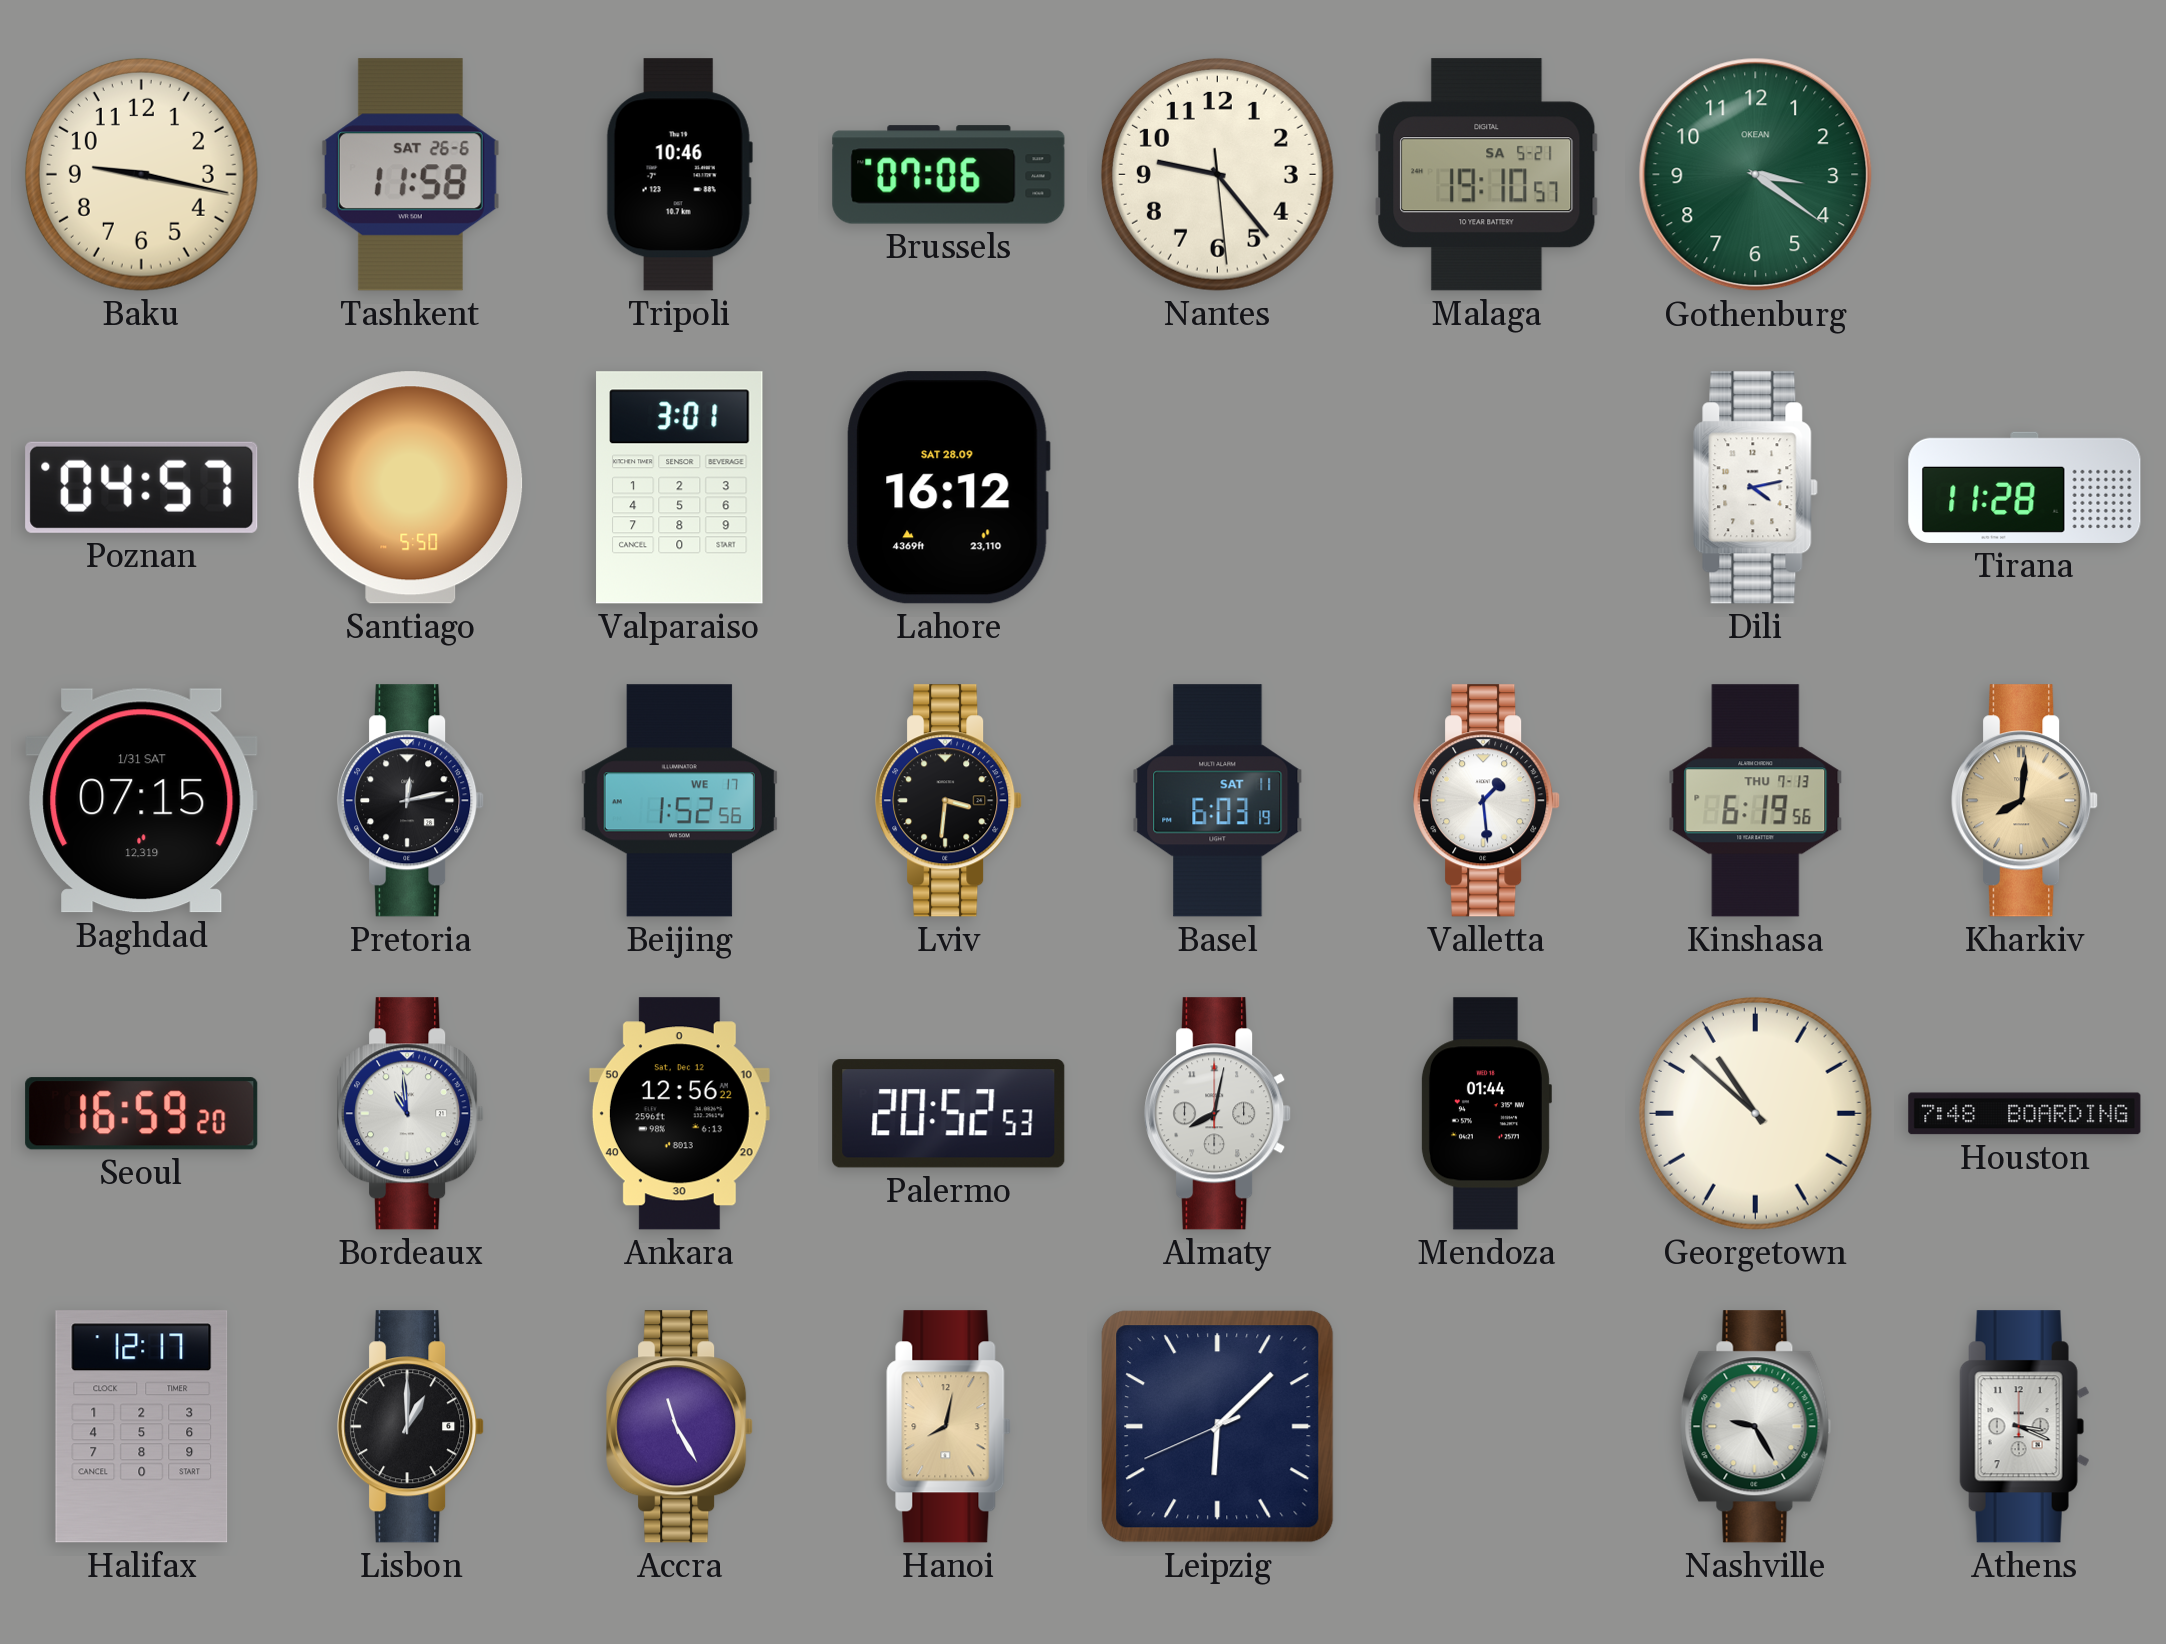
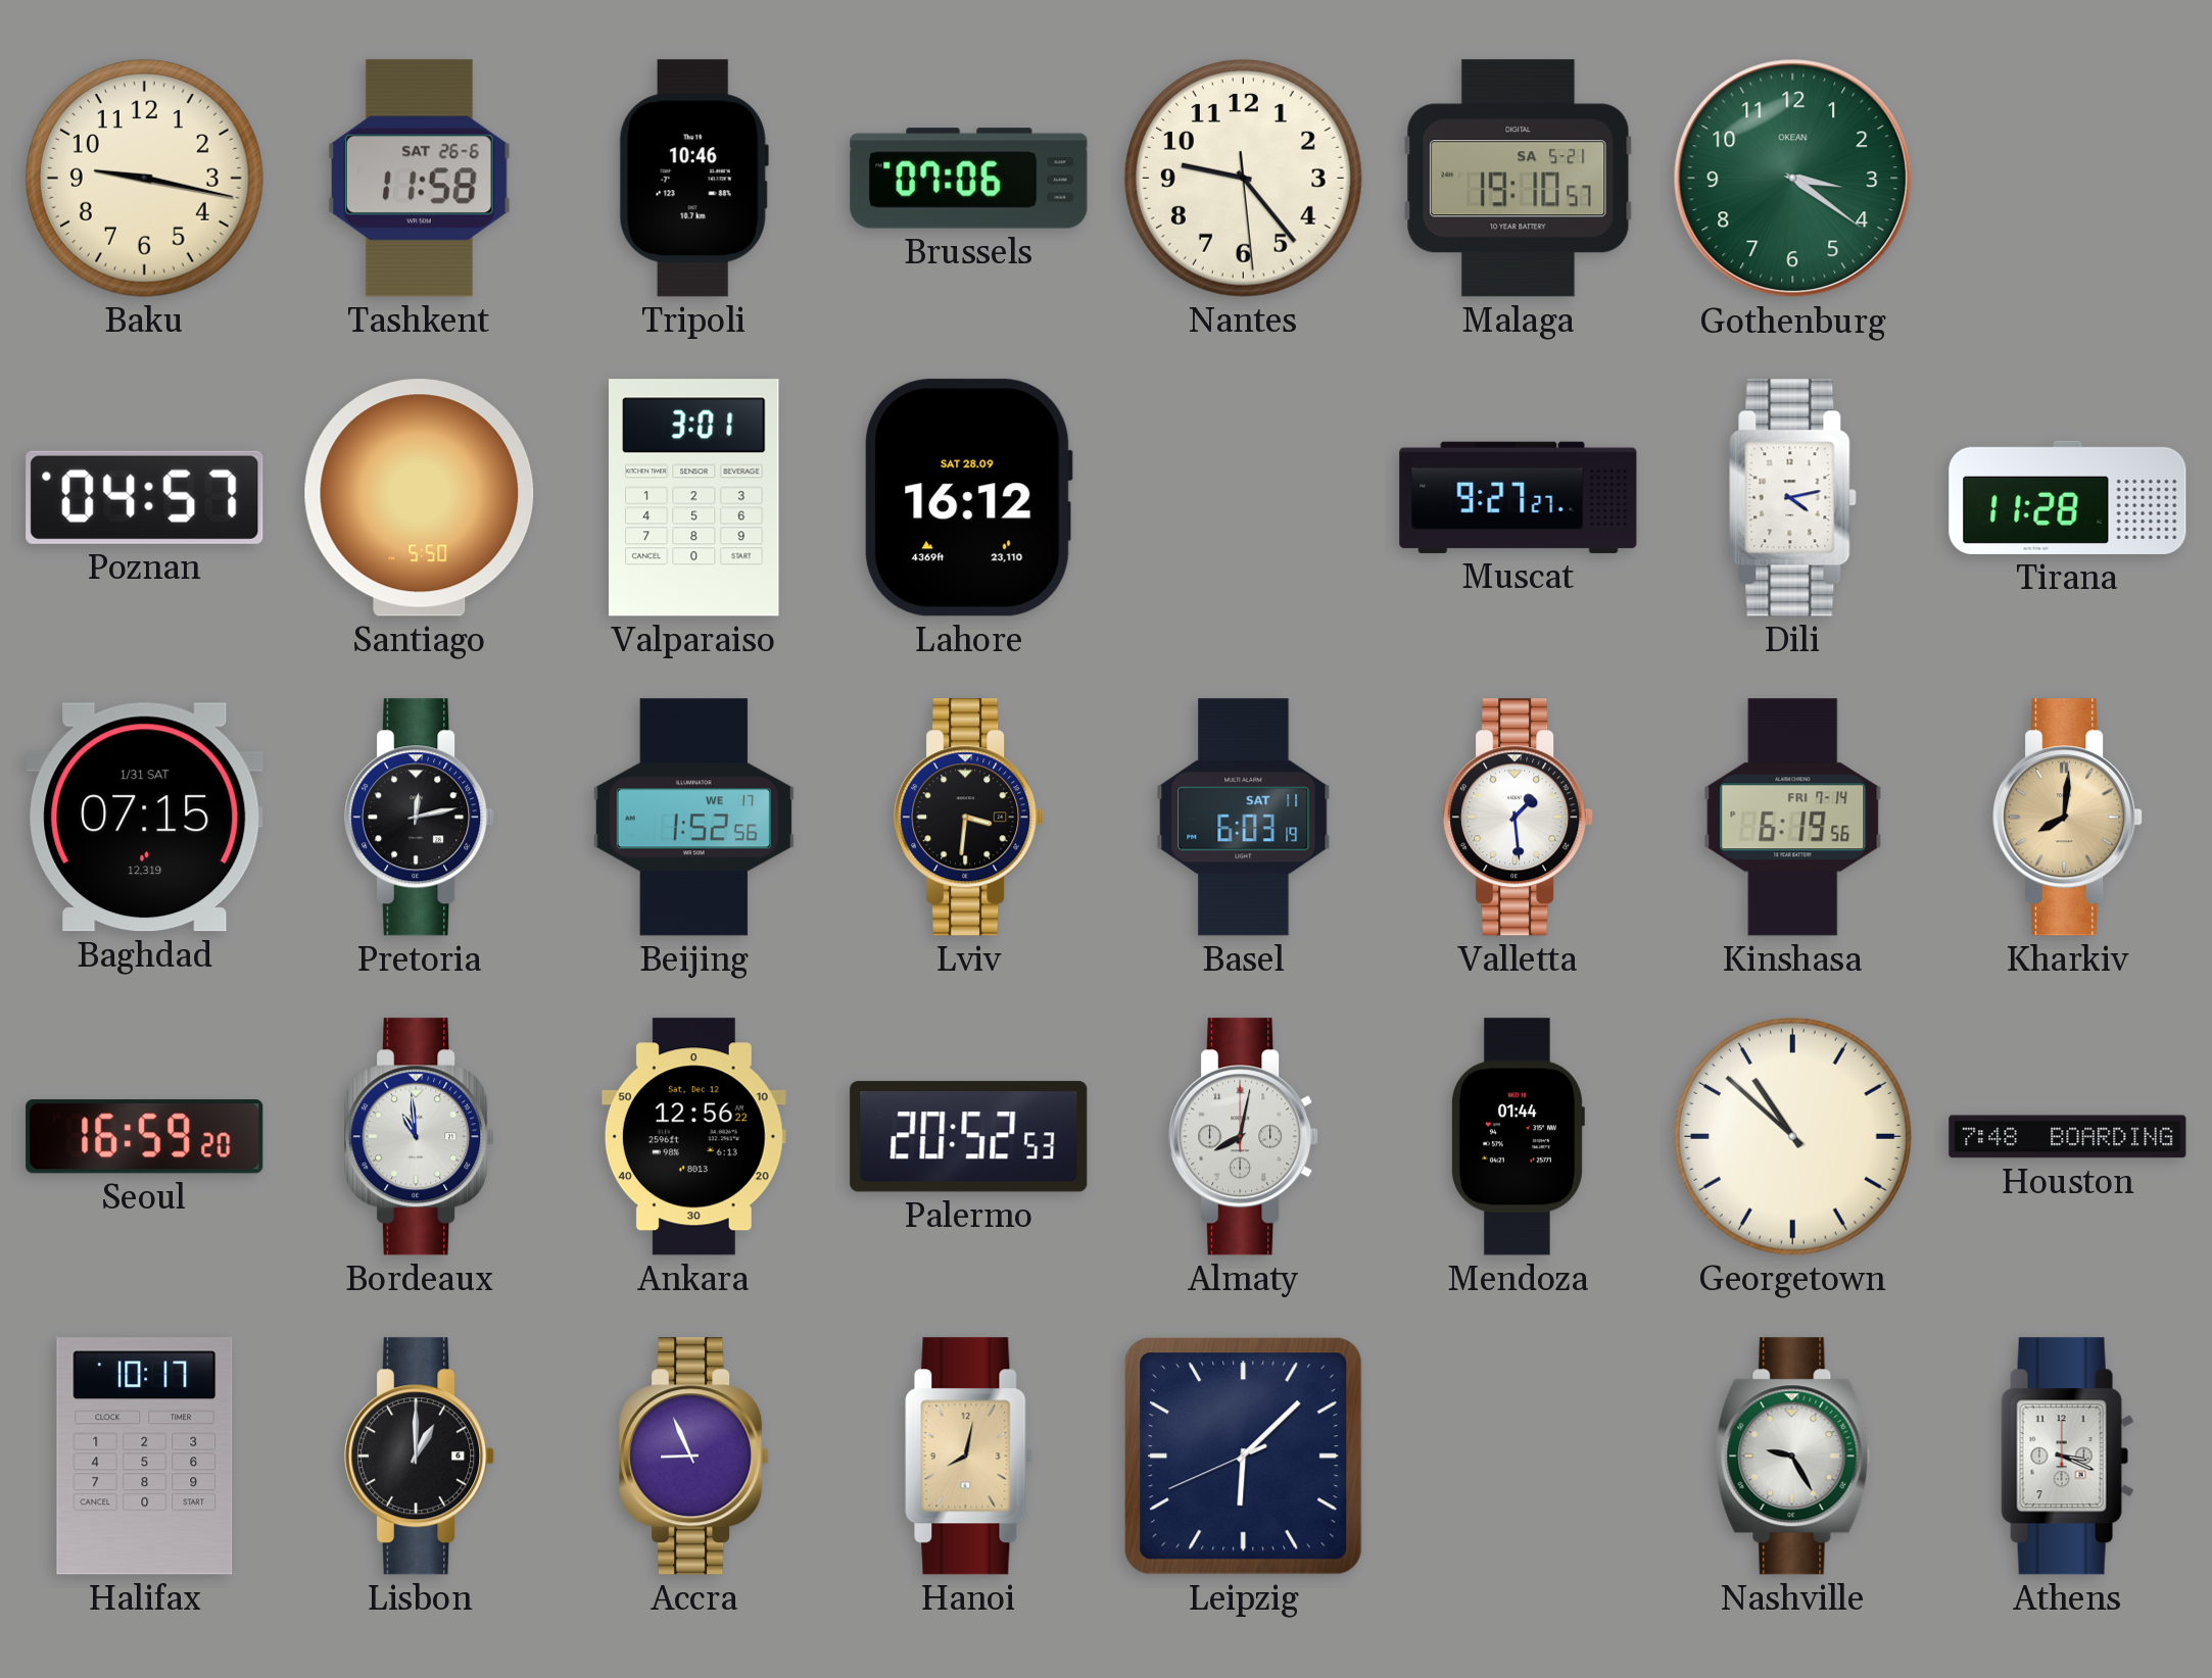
Muscat: none -> 9:27
Kinshasa date: THU 7-13 -> FRI 7-14
Halifax: 12:17 -> 10:17
Accra: 11:25 -> 8:56
